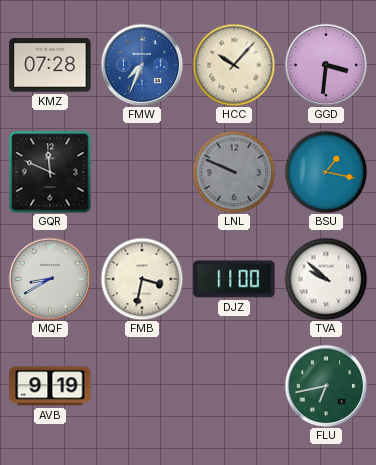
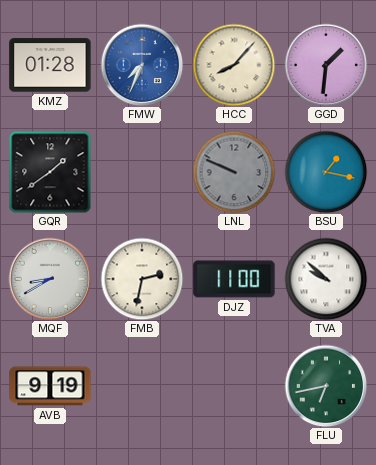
KMZ: 07:28 -> 01:28
HCC: 10:07 -> 8:07
GGD: 3:31 -> 1:31
GQR: 11:49 -> 1:39
FMB: 3:32 -> 2:32
